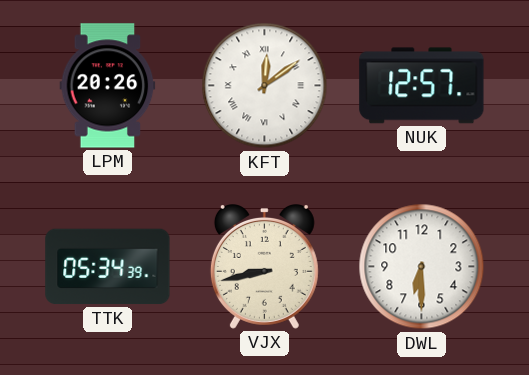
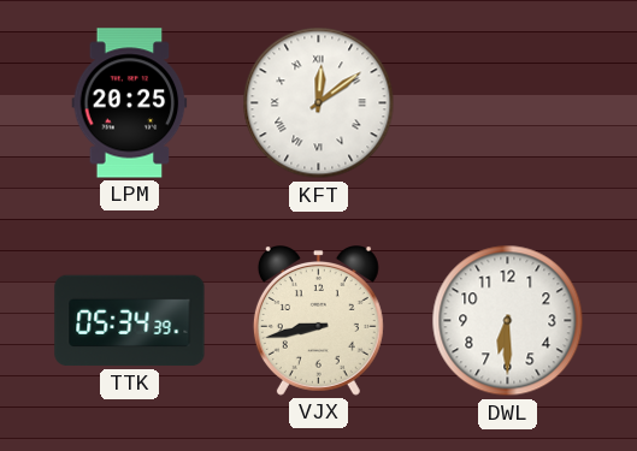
LPM: 20:26 -> 20:25
NUK: 12:57 -> none
